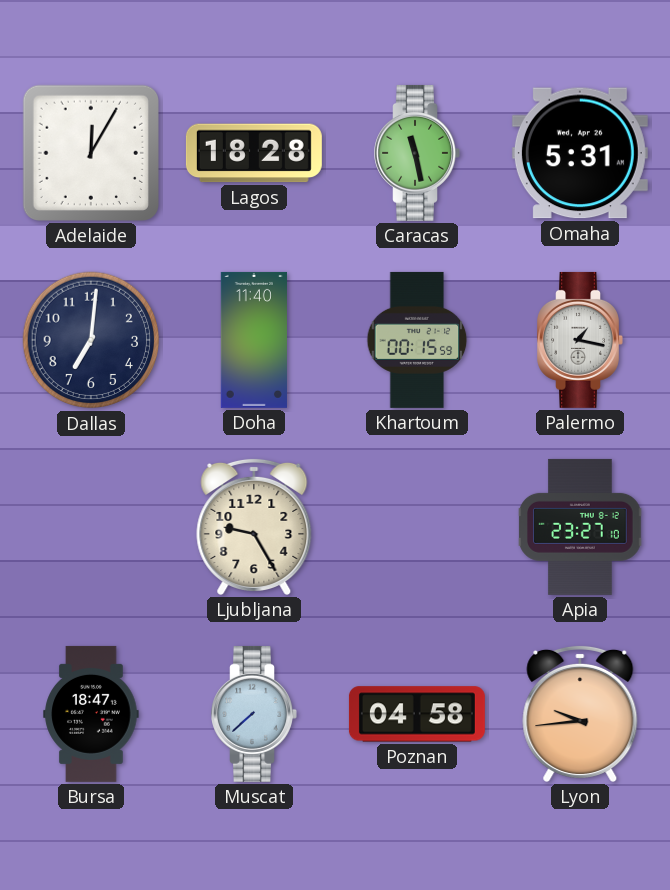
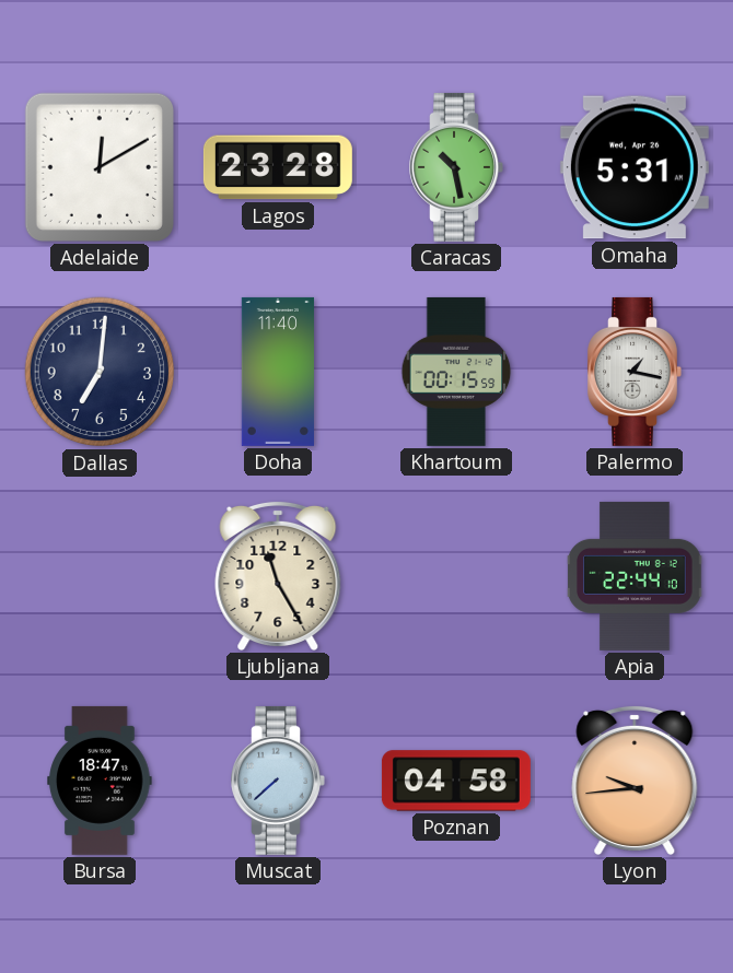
Adelaide: 12:05 -> 12:10
Lagos: 18:28 -> 23:28
Caracas: 11:28 -> 10:28
Ljubljana: 9:25 -> 11:25
Apia: 23:27 -> 22:44
